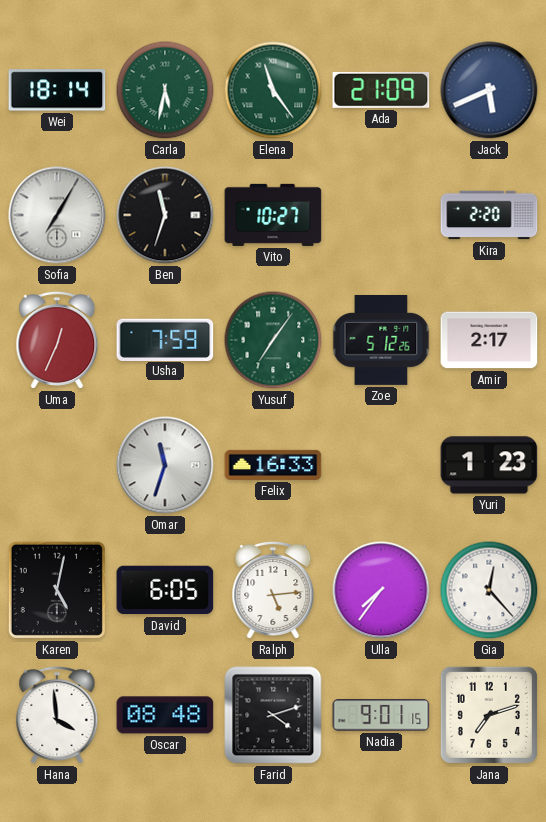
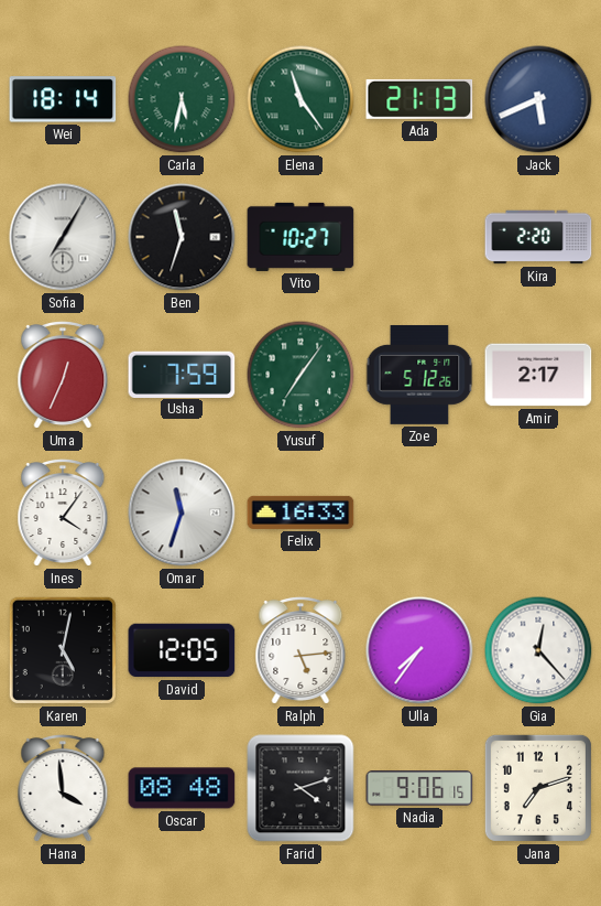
Ada: 21:09 -> 21:13
Ines: none -> 4:06
Yuri: 1:23 -> none
David: 6:05 -> 12:05
Nadia: 9:01 -> 9:06
